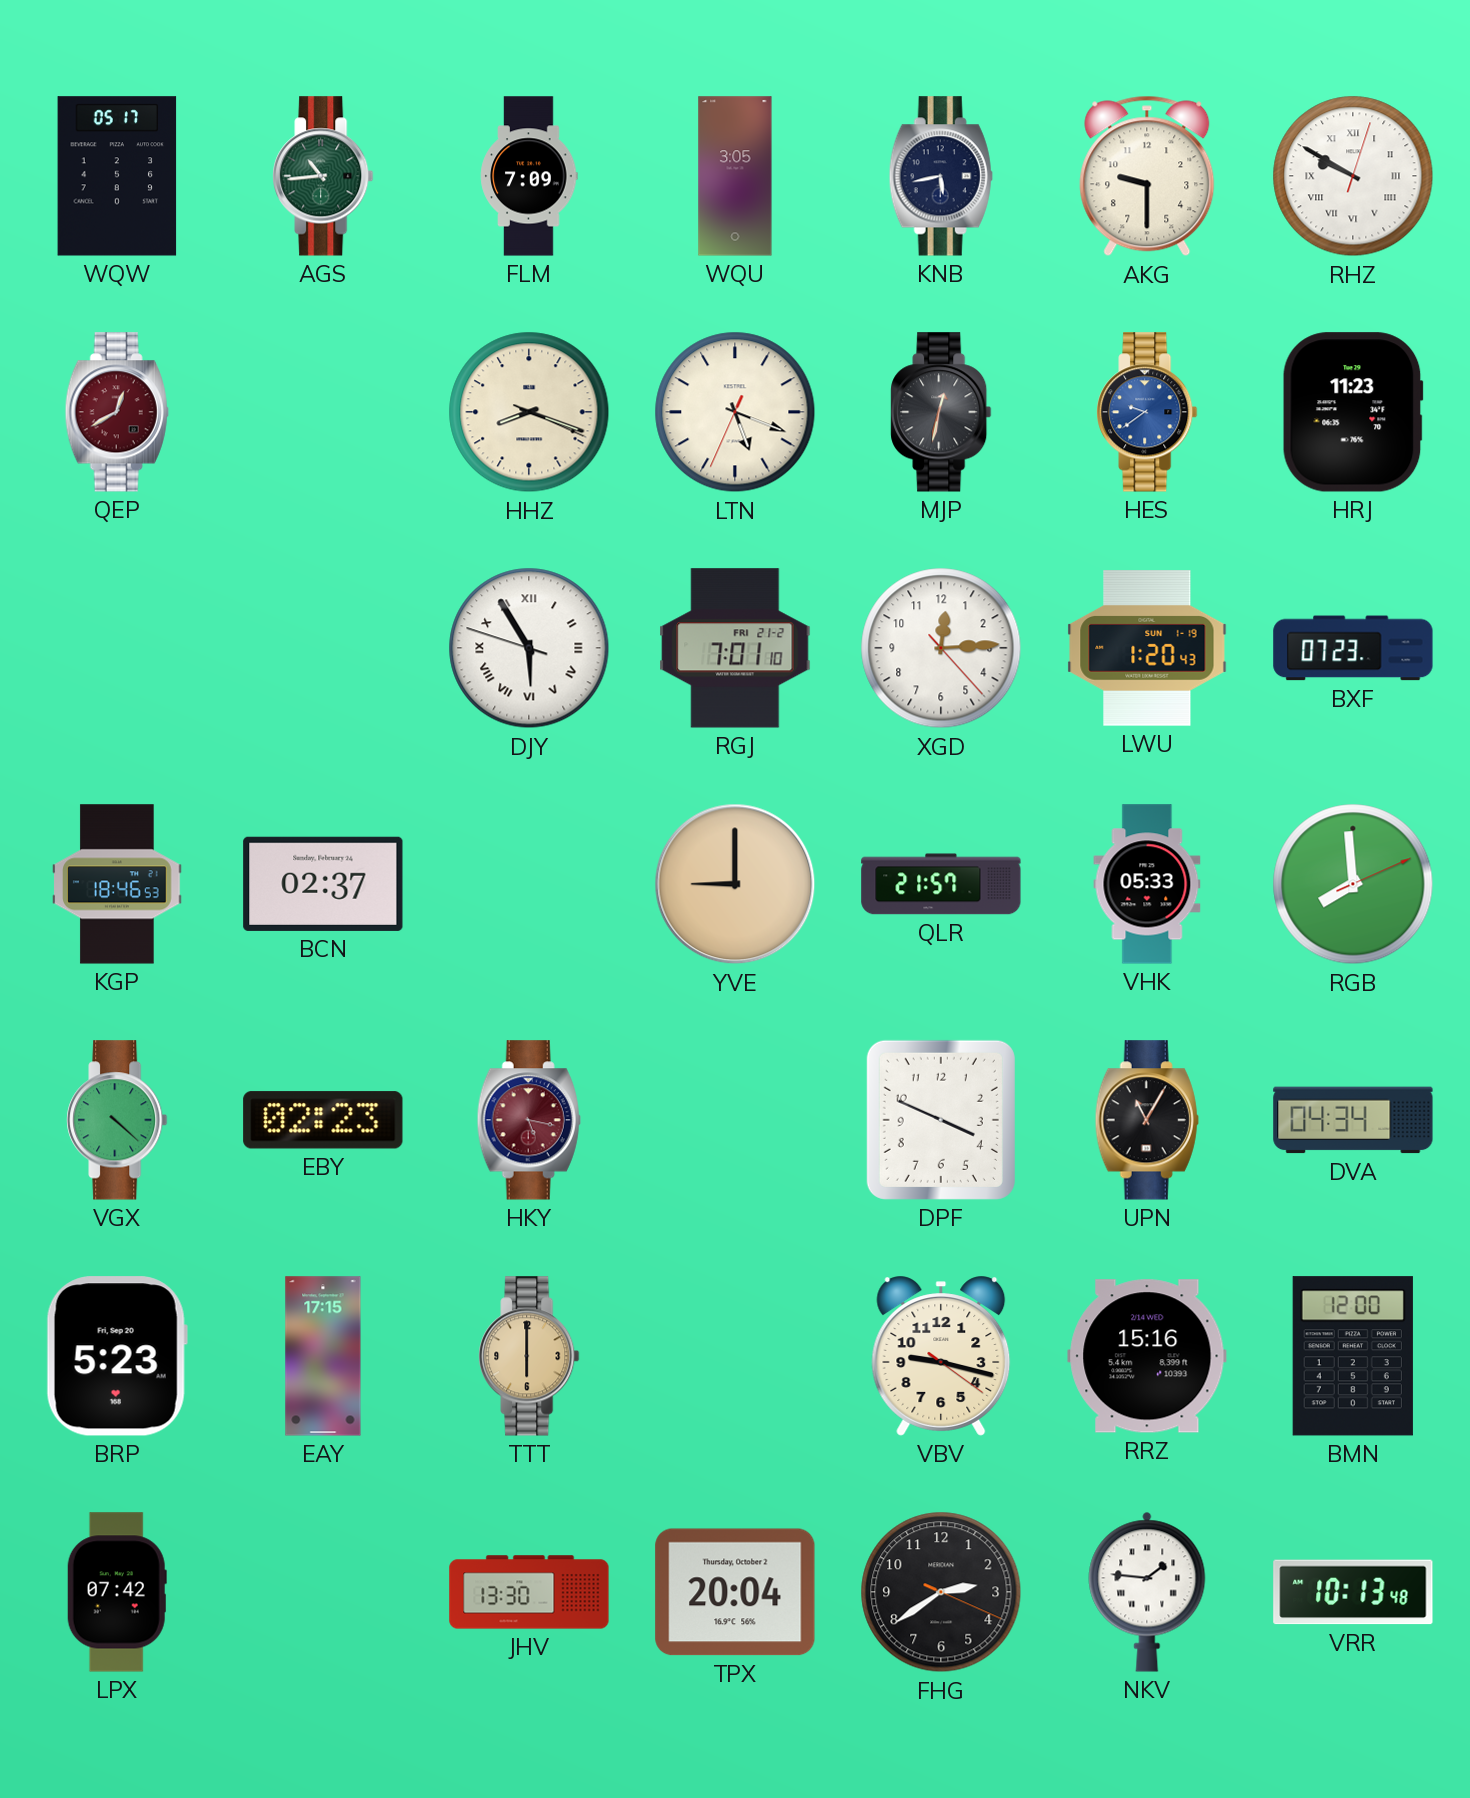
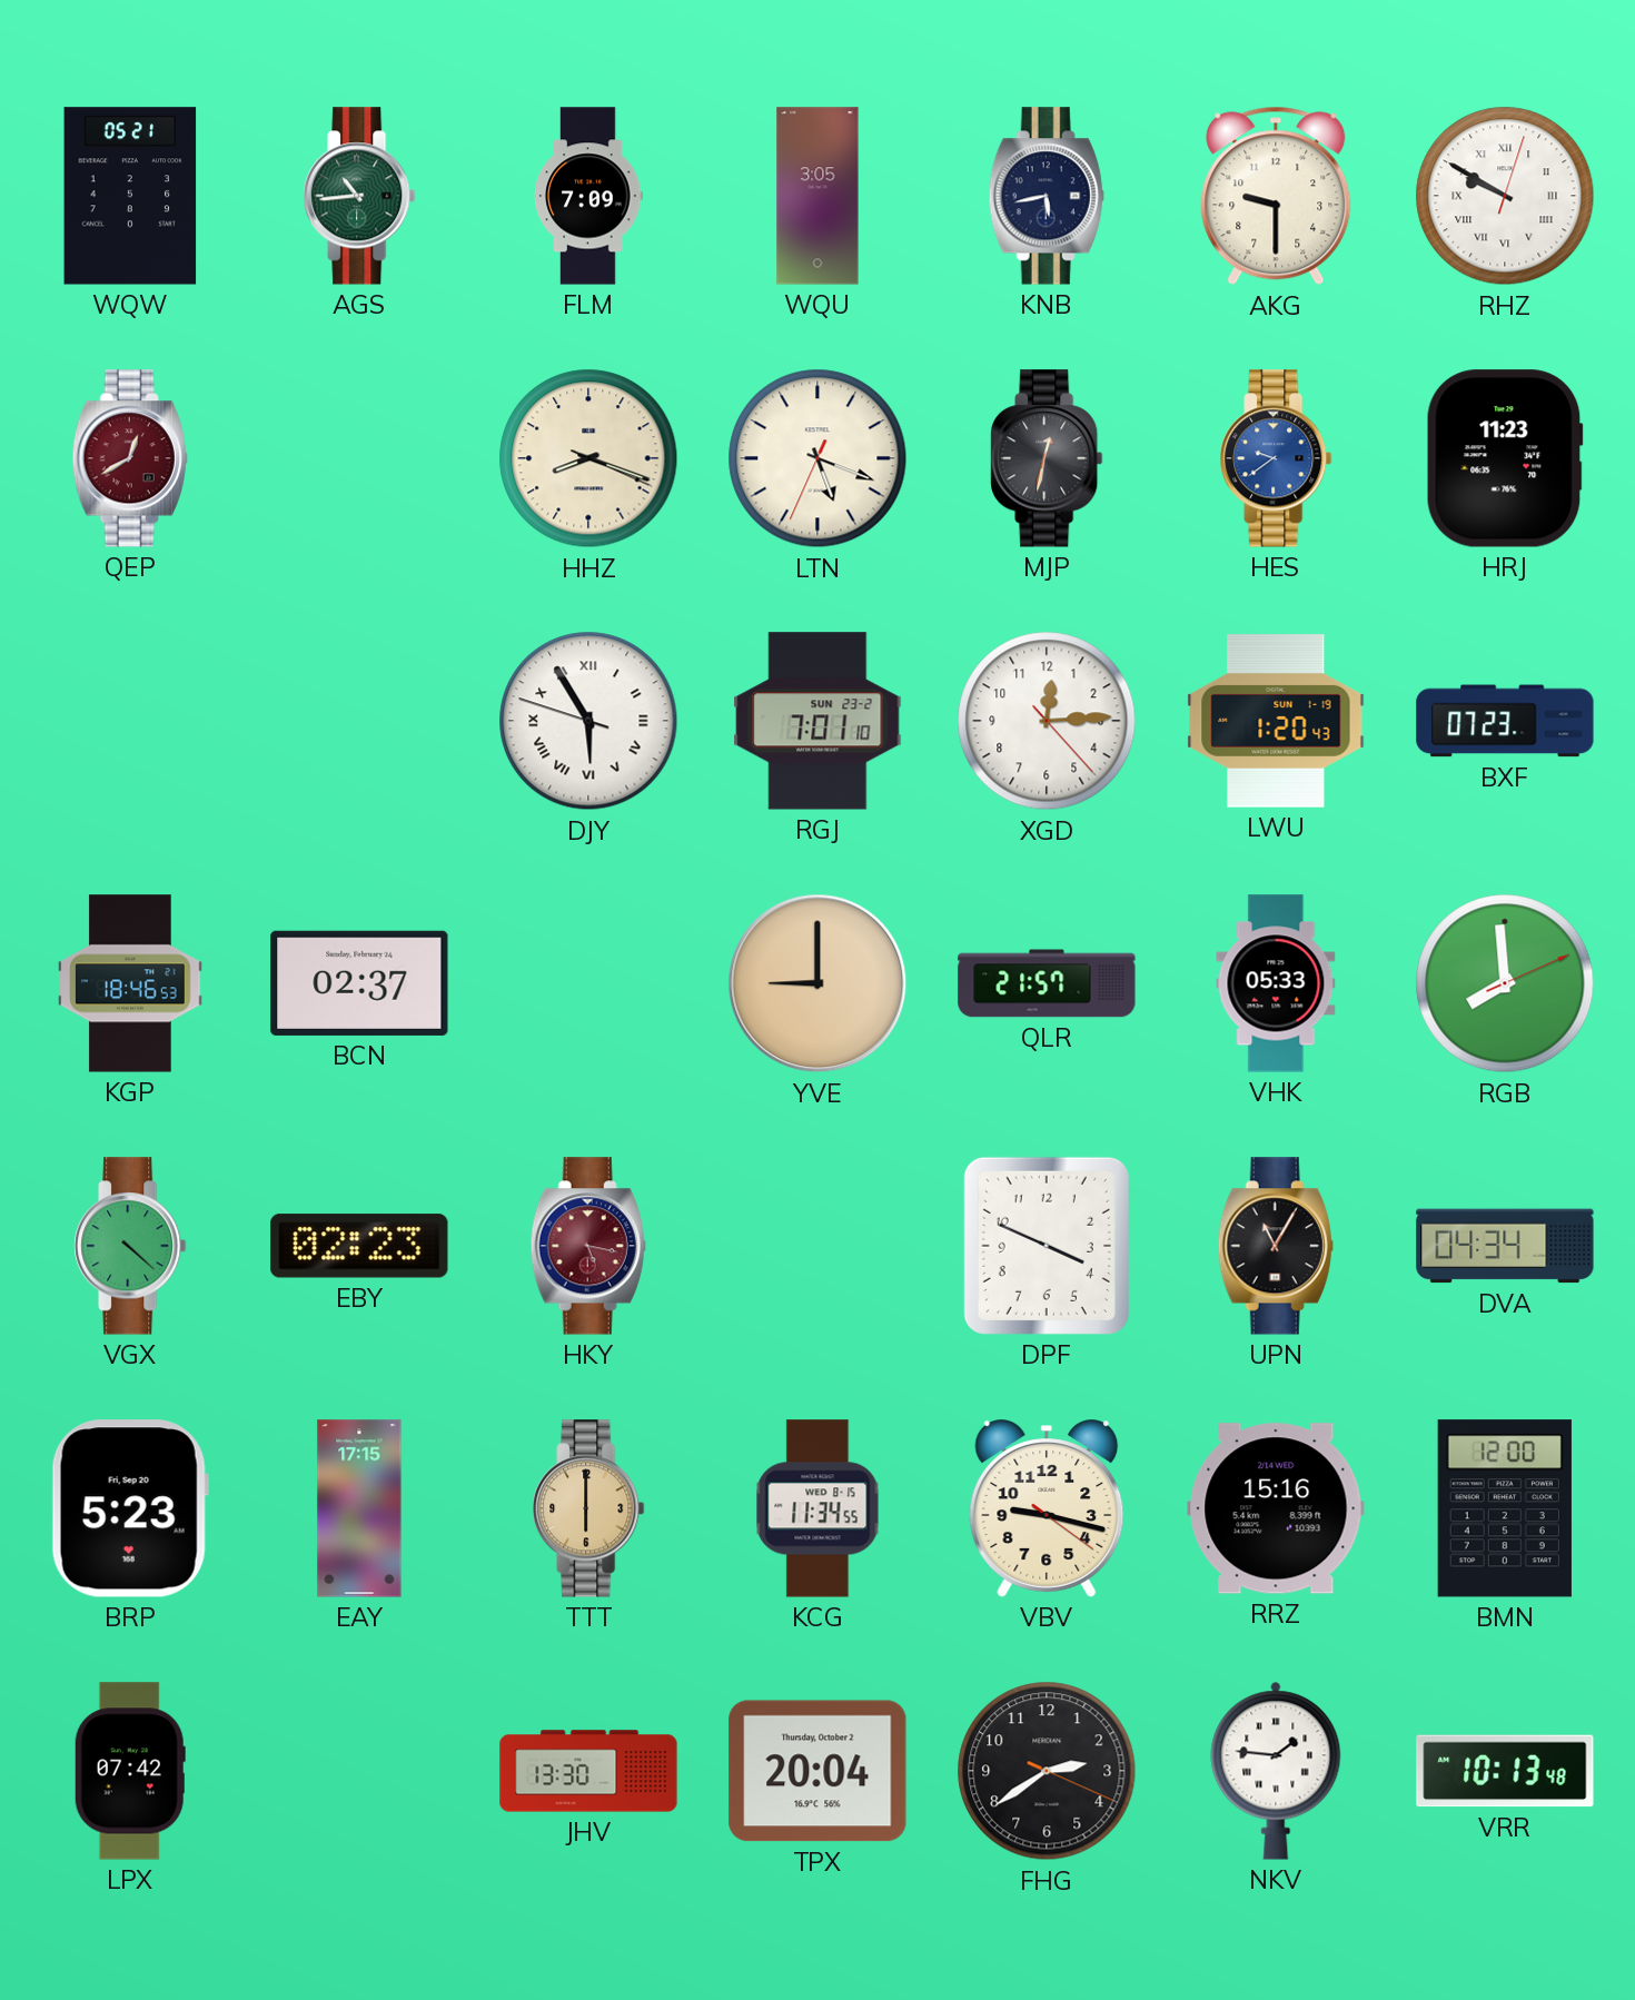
WQW: 05:17 -> 05:21
RGJ date: FRI 21-2 -> SUN 23-2
KCG: none -> 11:34
